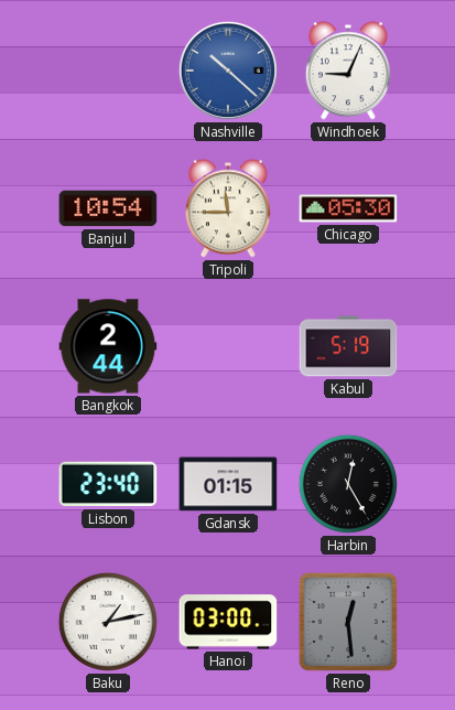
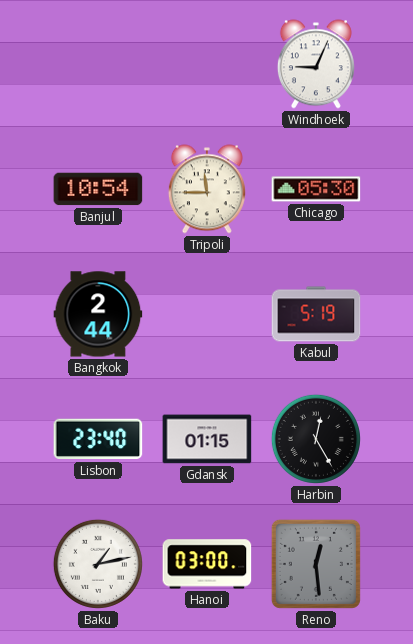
Nashville: 10:22 -> none
